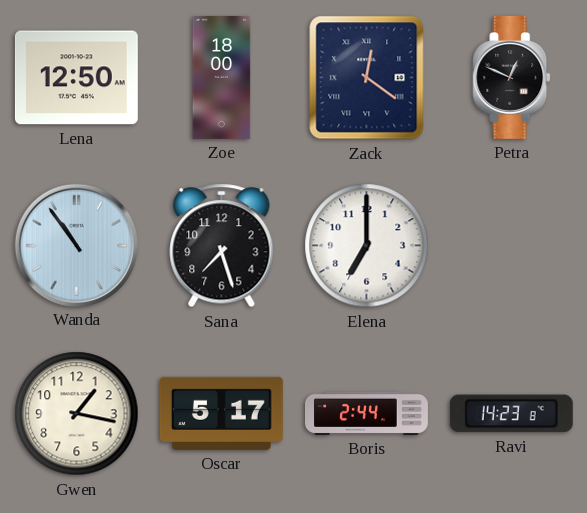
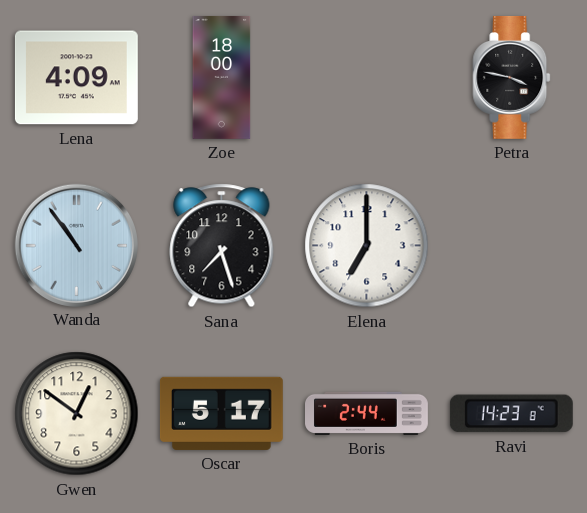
Lena: 12:50 -> 4:09
Zack: 12:21 -> none
Petra: 12:49 -> 3:47
Gwen: 1:17 -> 12:51
